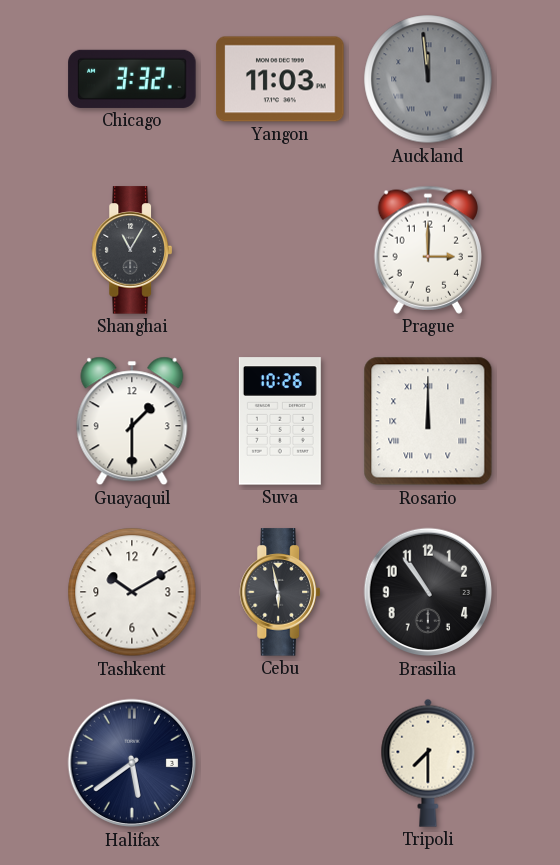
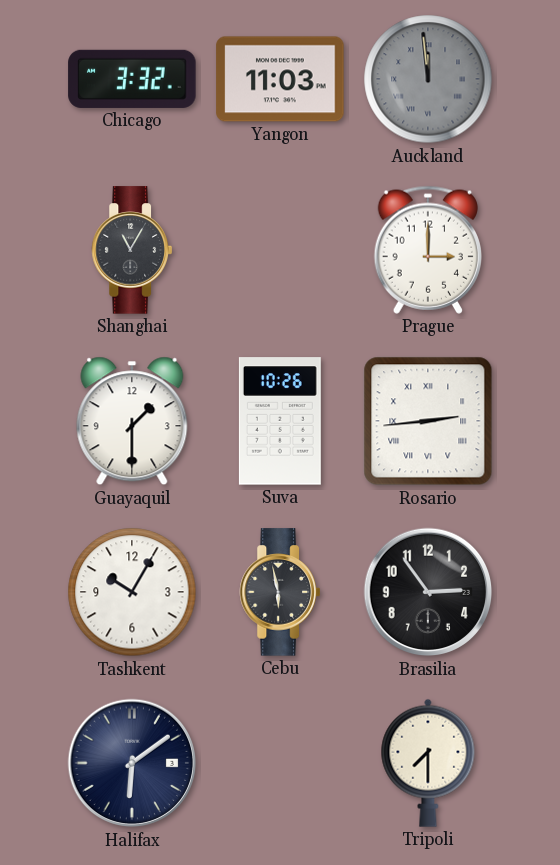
Rosario: 12:00 -> 2:44
Tashkent: 10:10 -> 10:05
Brasilia: 10:54 -> 2:54
Halifax: 5:39 -> 6:09
